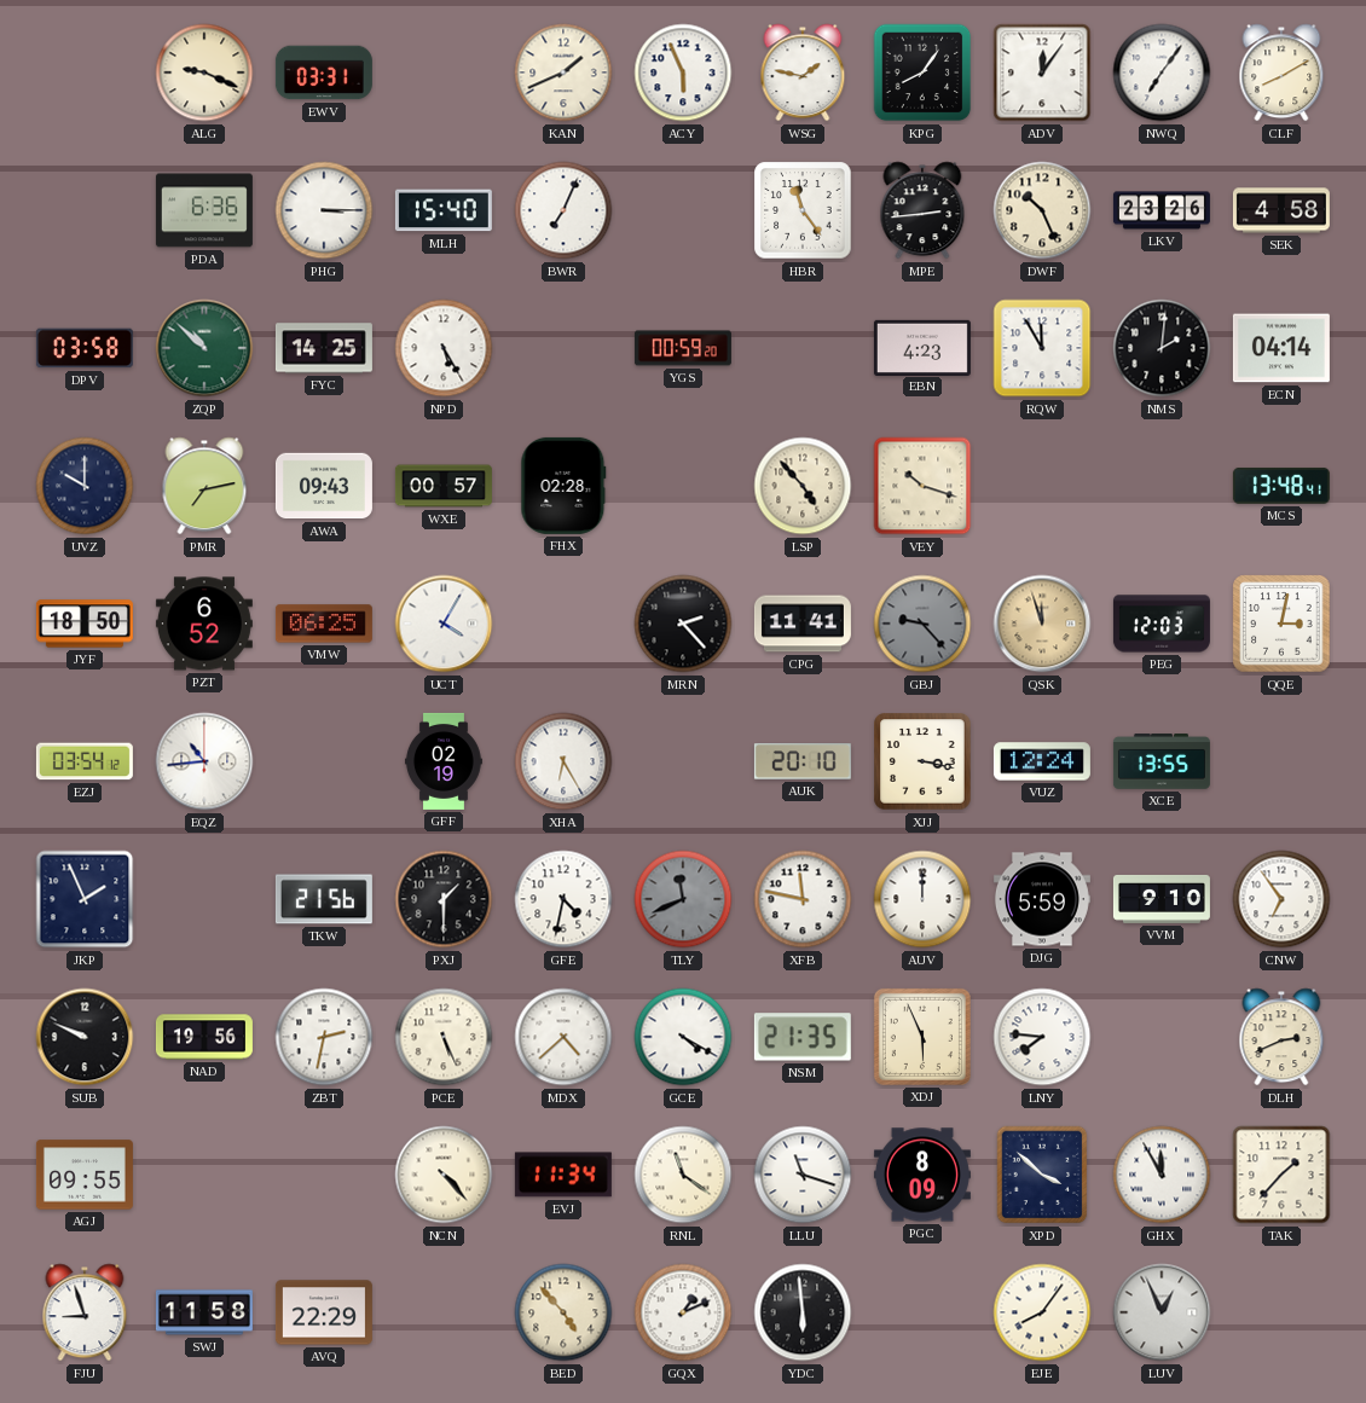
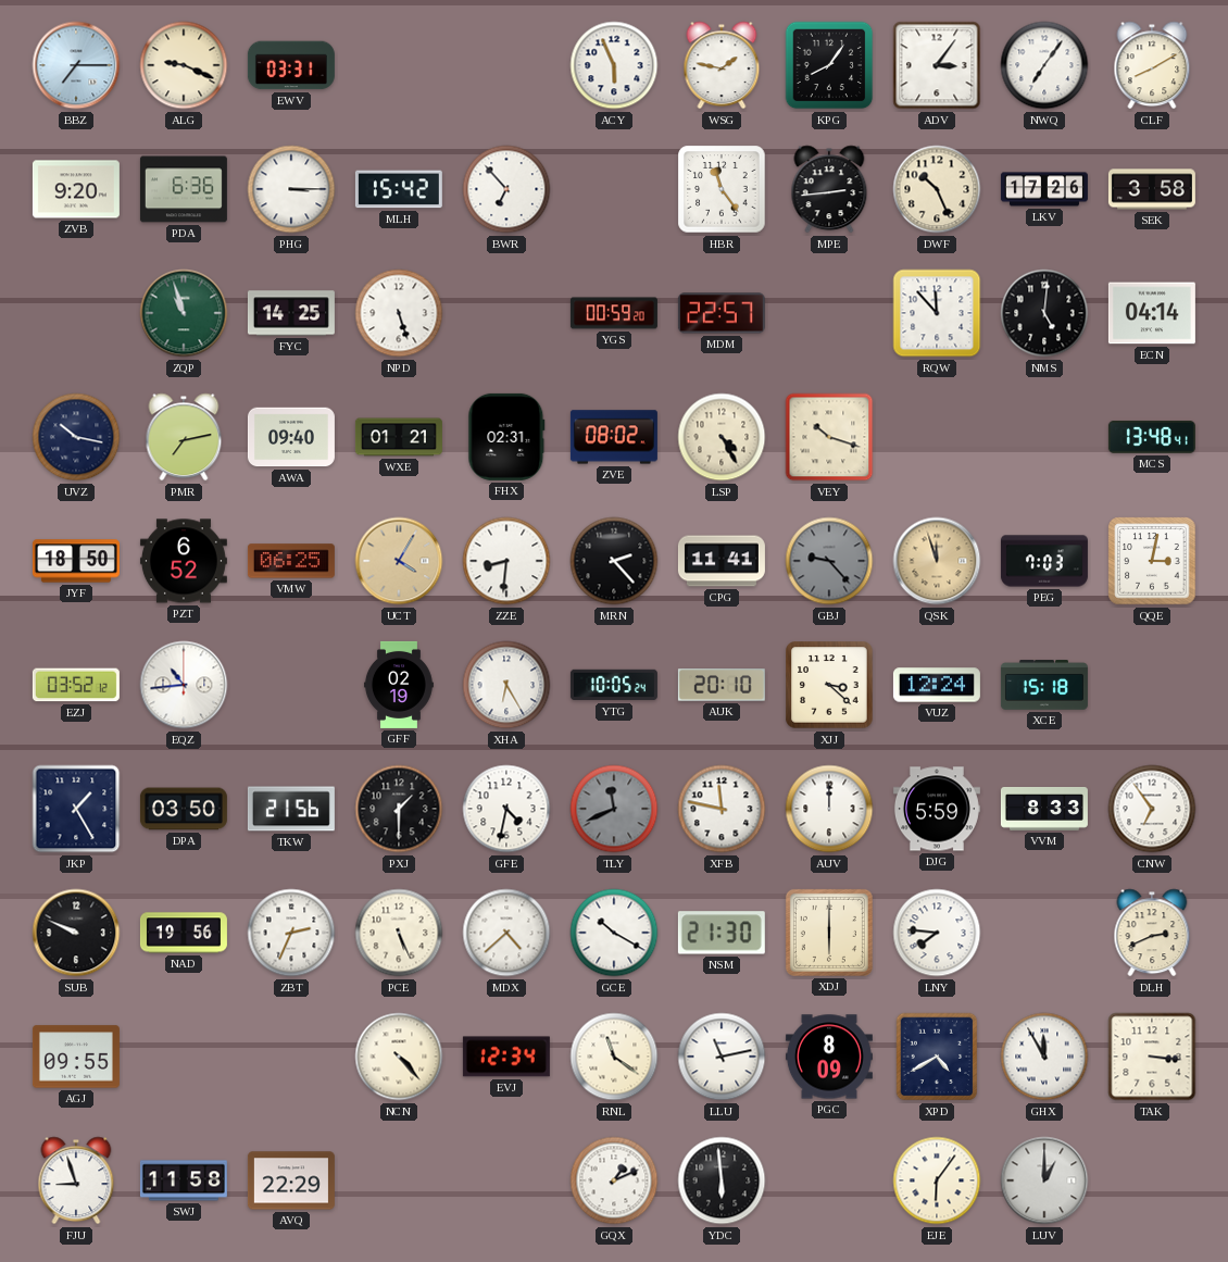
BBZ: none -> 7:15
KAN: 1:41 -> none
ADV: 12:06 -> 3:06
ZVB: none -> 9:20
MLH: 15:40 -> 15:42
BWR: 7:04 -> 6:53
LKV: 23:26 -> 17:26
SEK: 4:58 -> 3:58
DPV: 03:58 -> none
ZQP: 10:52 -> 10:57
NPD: 5:25 -> 5:27
MDM: none -> 22:57
EBN: 4:23 -> none
RQW: 11:55 -> 11:53
NMS: 2:01 -> 5:01
UVZ: 10:00 -> 10:17
AWA: 09:43 -> 09:40
WXE: 00:57 -> 01:21
FHX: 02:28 -> 02:31
ZVE: none -> 08:02
LSP: 4:53 -> 4:25
UCT dial: white -> champagne
ZZE: none -> 8:31
PEG: 12:03 -> 7:03
EZJ: 03:54 -> 03:52
YTG: none -> 10:05
XJJ: 3:17 -> 3:22
XCE: 13:55 -> 15:18
JKP: 1:56 -> 1:25
DPA: none -> 03:50
VVM: 9:10 -> 8:33
ZBT: 2:32 -> 2:34
GCE: 4:20 -> 10:20
NSM: 21:35 -> 21:30
XDJ: 5:56 -> 6:00
EVJ: 11:34 -> 12:34
LLU: 11:18 -> 11:13
XPD: 3:52 -> 4:40
TAK: 1:37 -> 3:16
BED: 4:53 -> none
EJE: 8:06 -> 6:06
LUV: 12:56 -> 1:00
